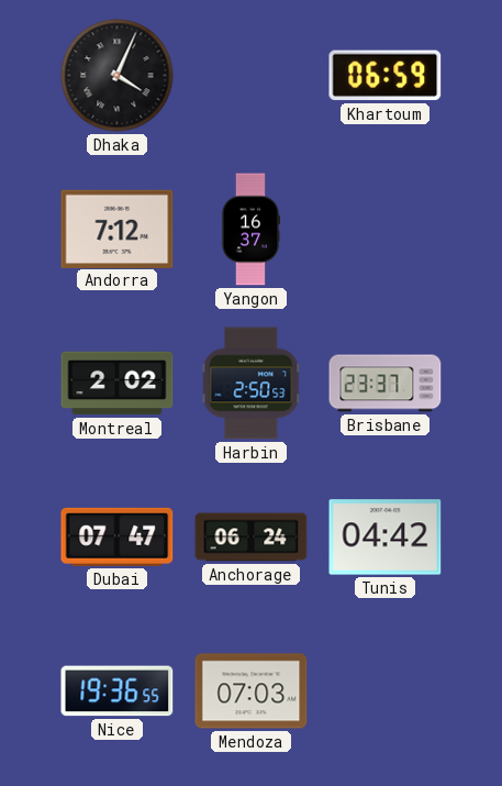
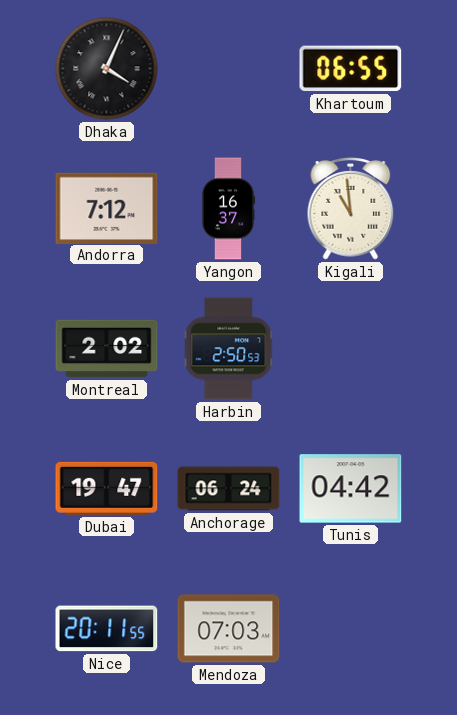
Khartoum: 06:59 -> 06:55
Kigali: none -> 10:59
Brisbane: 23:37 -> none
Dubai: 07:47 -> 19:47
Nice: 19:36 -> 20:11
